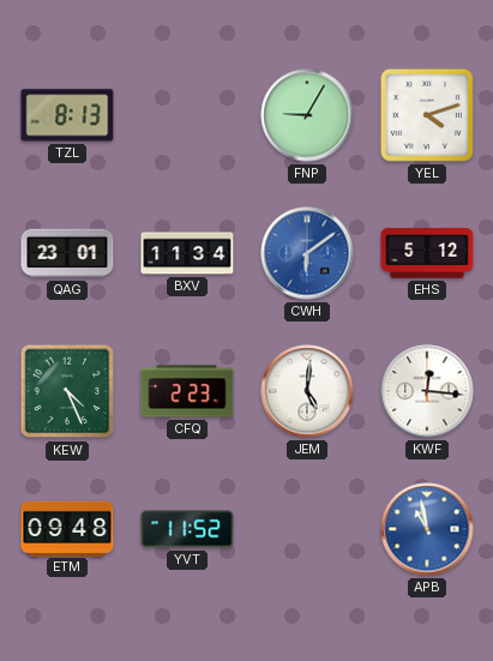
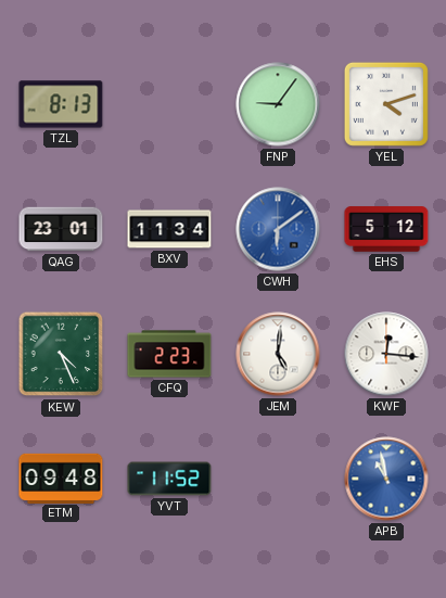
FNP: 9:05 -> 9:06
